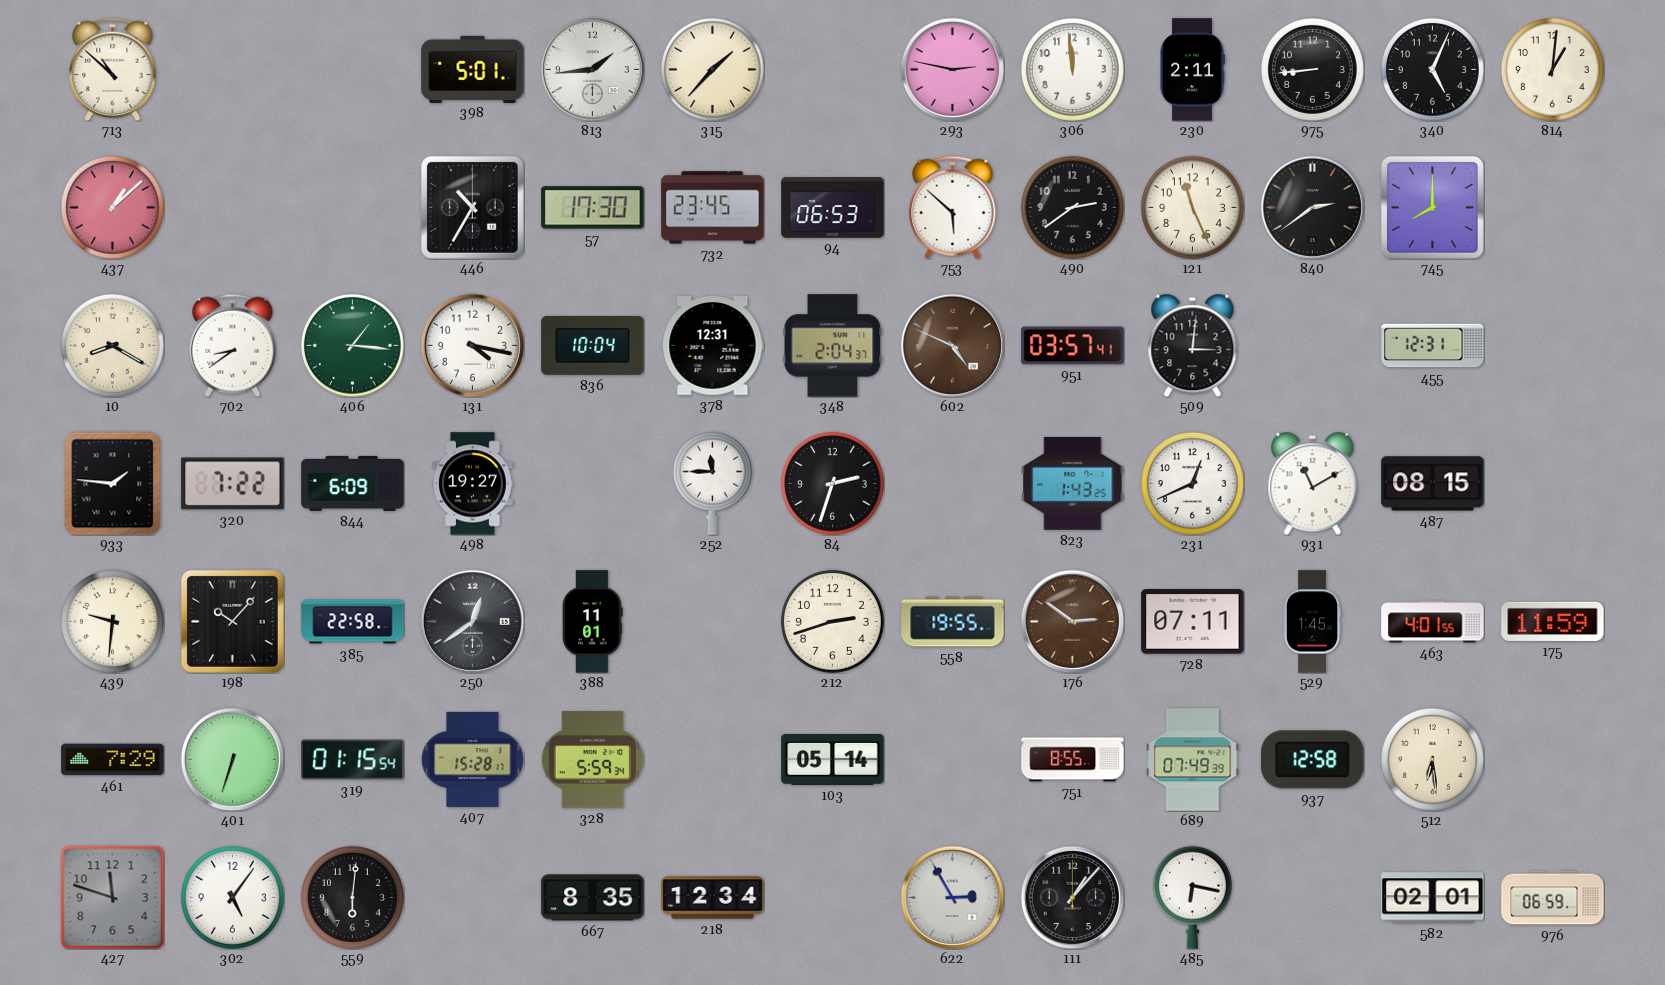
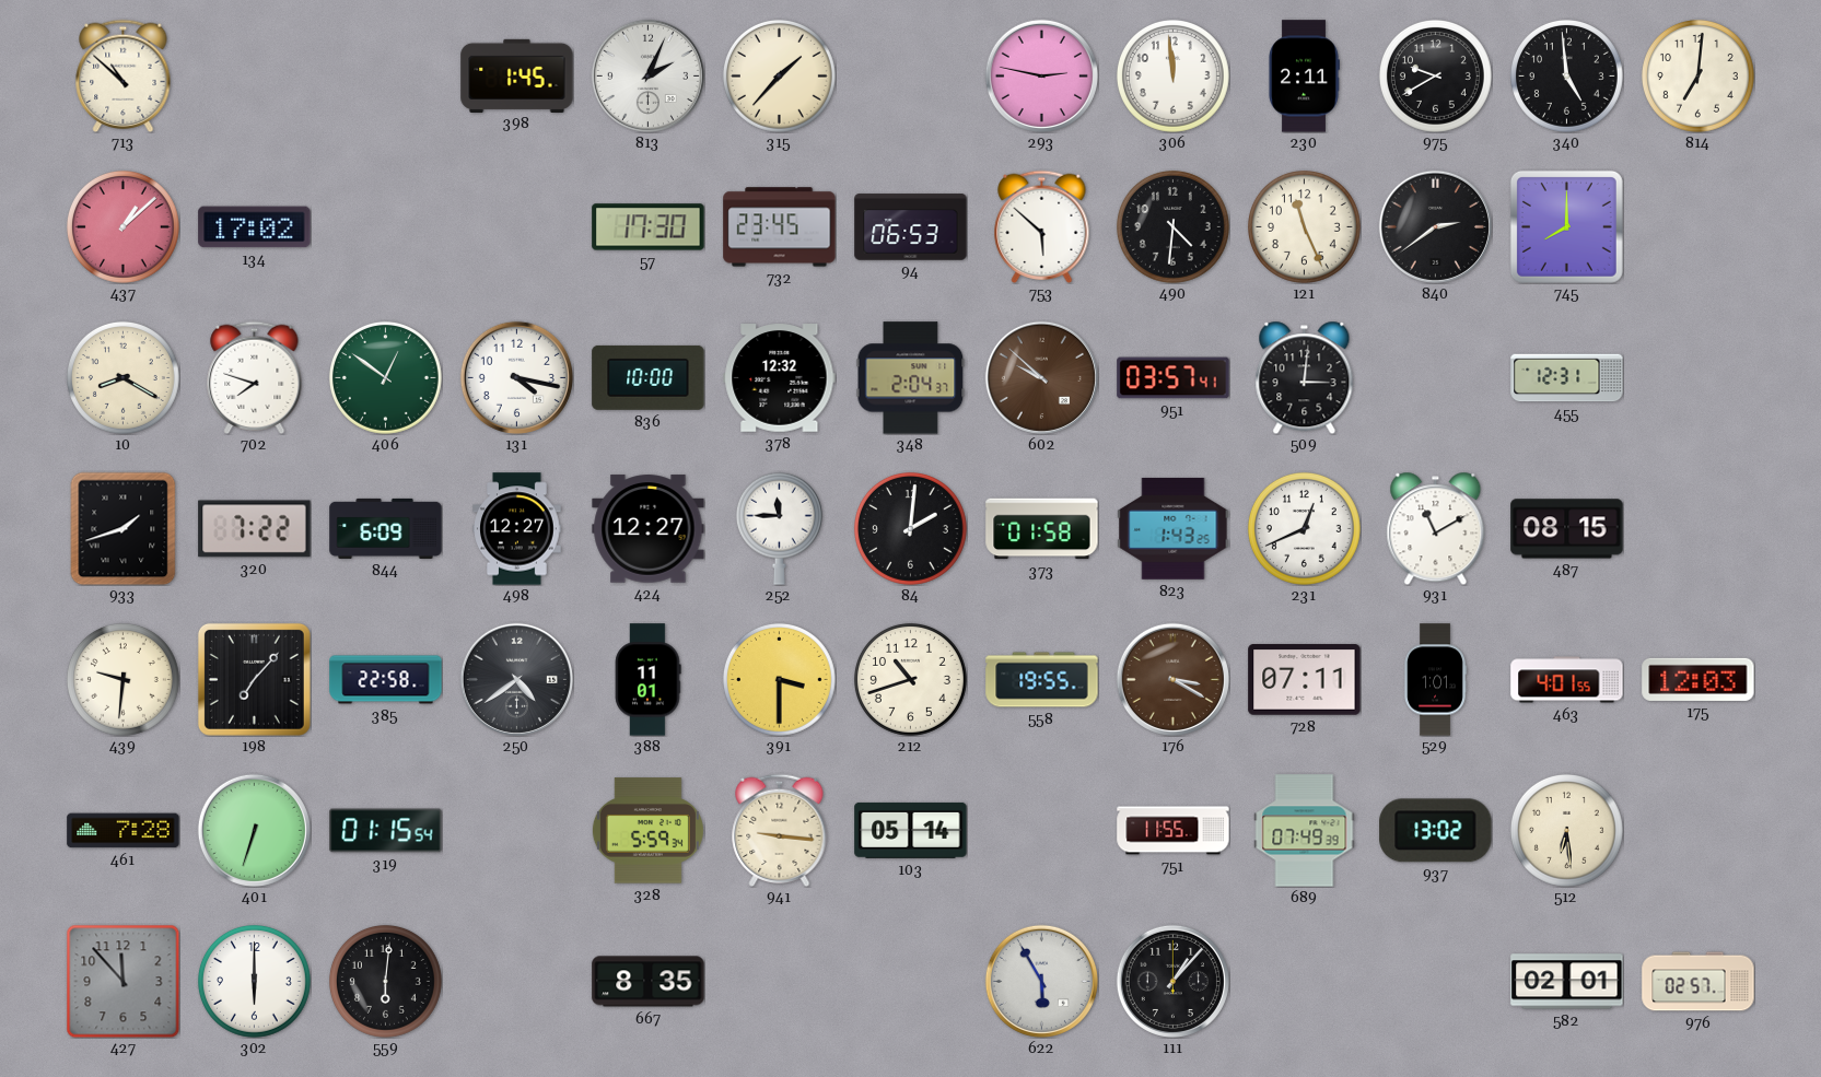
398: 5:01 -> 1:45
813: 1:44 -> 2:04
975: 8:44 -> 9:40
340: 5:04 -> 4:59
814: 1:01 -> 7:01
134: none -> 17:02
446: 10:35 -> none
490: 2:39 -> 4:31
702: 8:39 -> 7:48
406: 1:16 -> 12:51
836: 10:04 -> 10:00
378: 12:31 -> 12:32
602: 4:49 -> 9:52
933: 1:46 -> 1:42
498: 19:27 -> 12:27
424: none -> 12:27
84: 2:33 -> 2:01
373: none -> 01:58
198: 10:07 -> 7:07
250: 12:39 -> 4:39
391: none -> 3:30
212: 2:42 -> 10:42
176: 2:51 -> 3:20
529: 1:45 -> 1:01
175: 11:59 -> 12:03
461: 7:29 -> 7:28
407: 15:28 -> none
941: none -> 9:16
751: 8:55 -> 11:55
937: 12:58 -> 13:02
427: 11:48 -> 11:53
302: 5:06 -> 6:00
218: 12:34 -> none
622: 2:55 -> 5:55
485: 6:17 -> none
976: 06:59 -> 02:57
